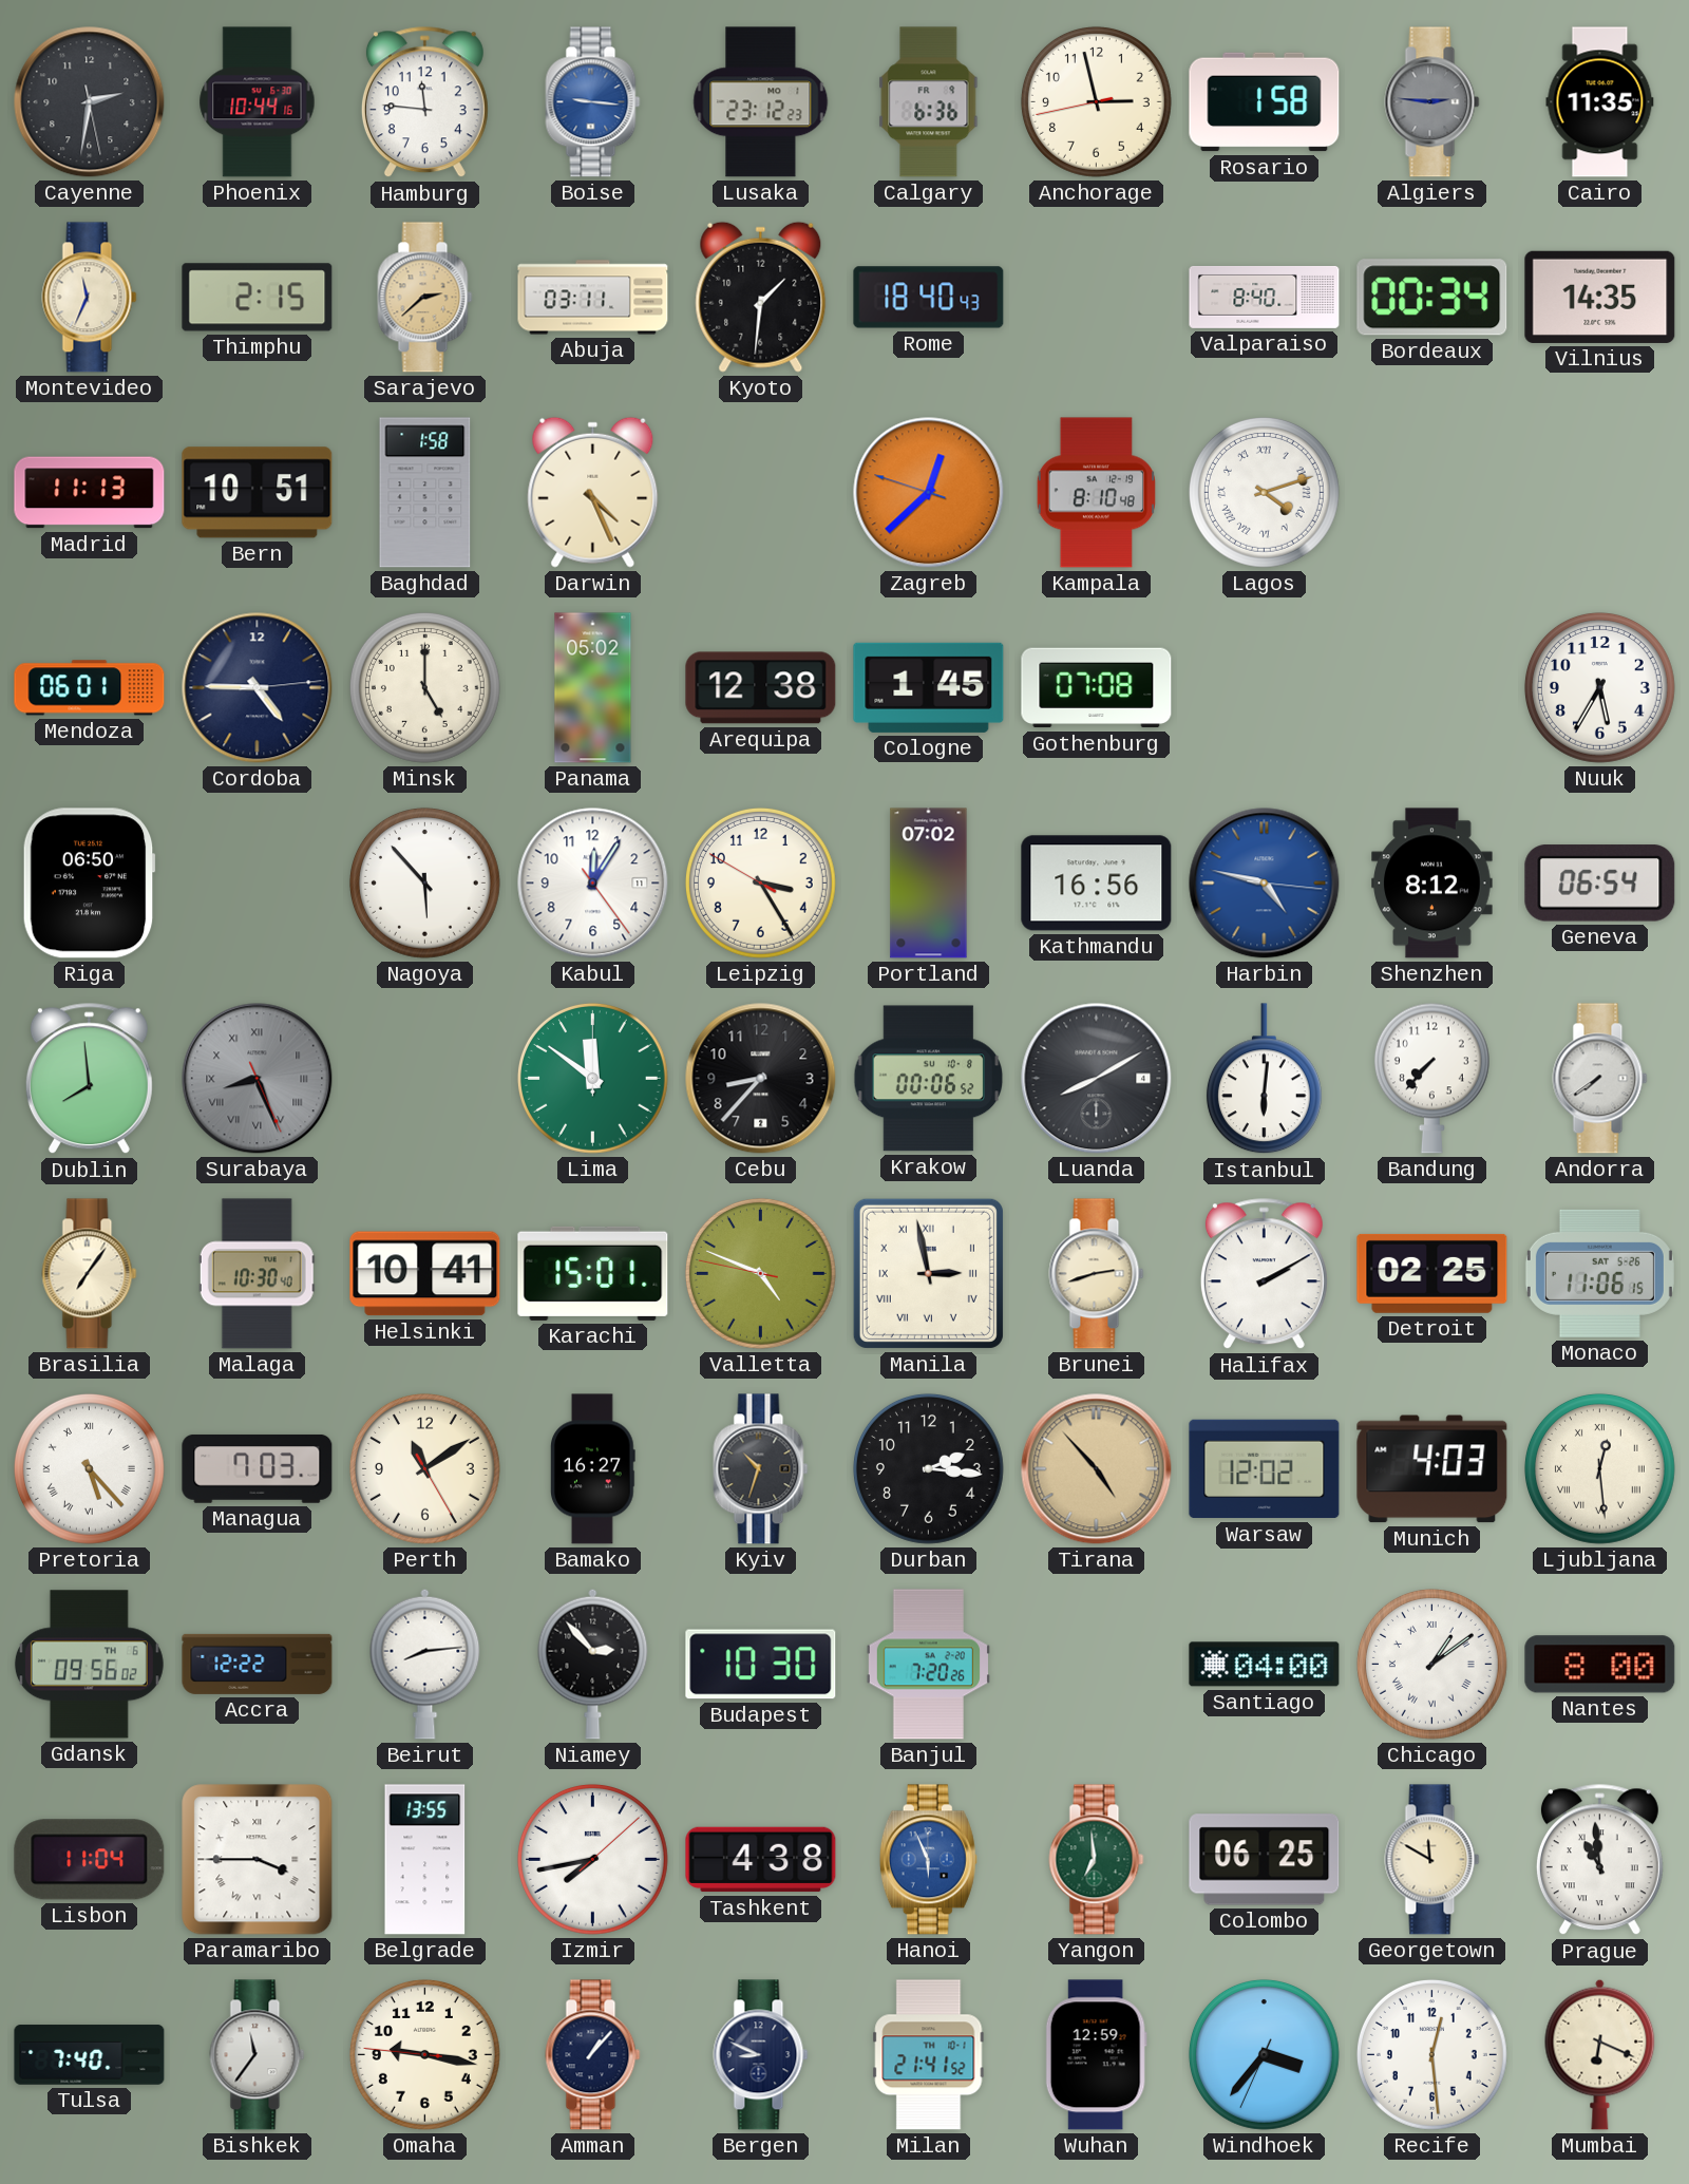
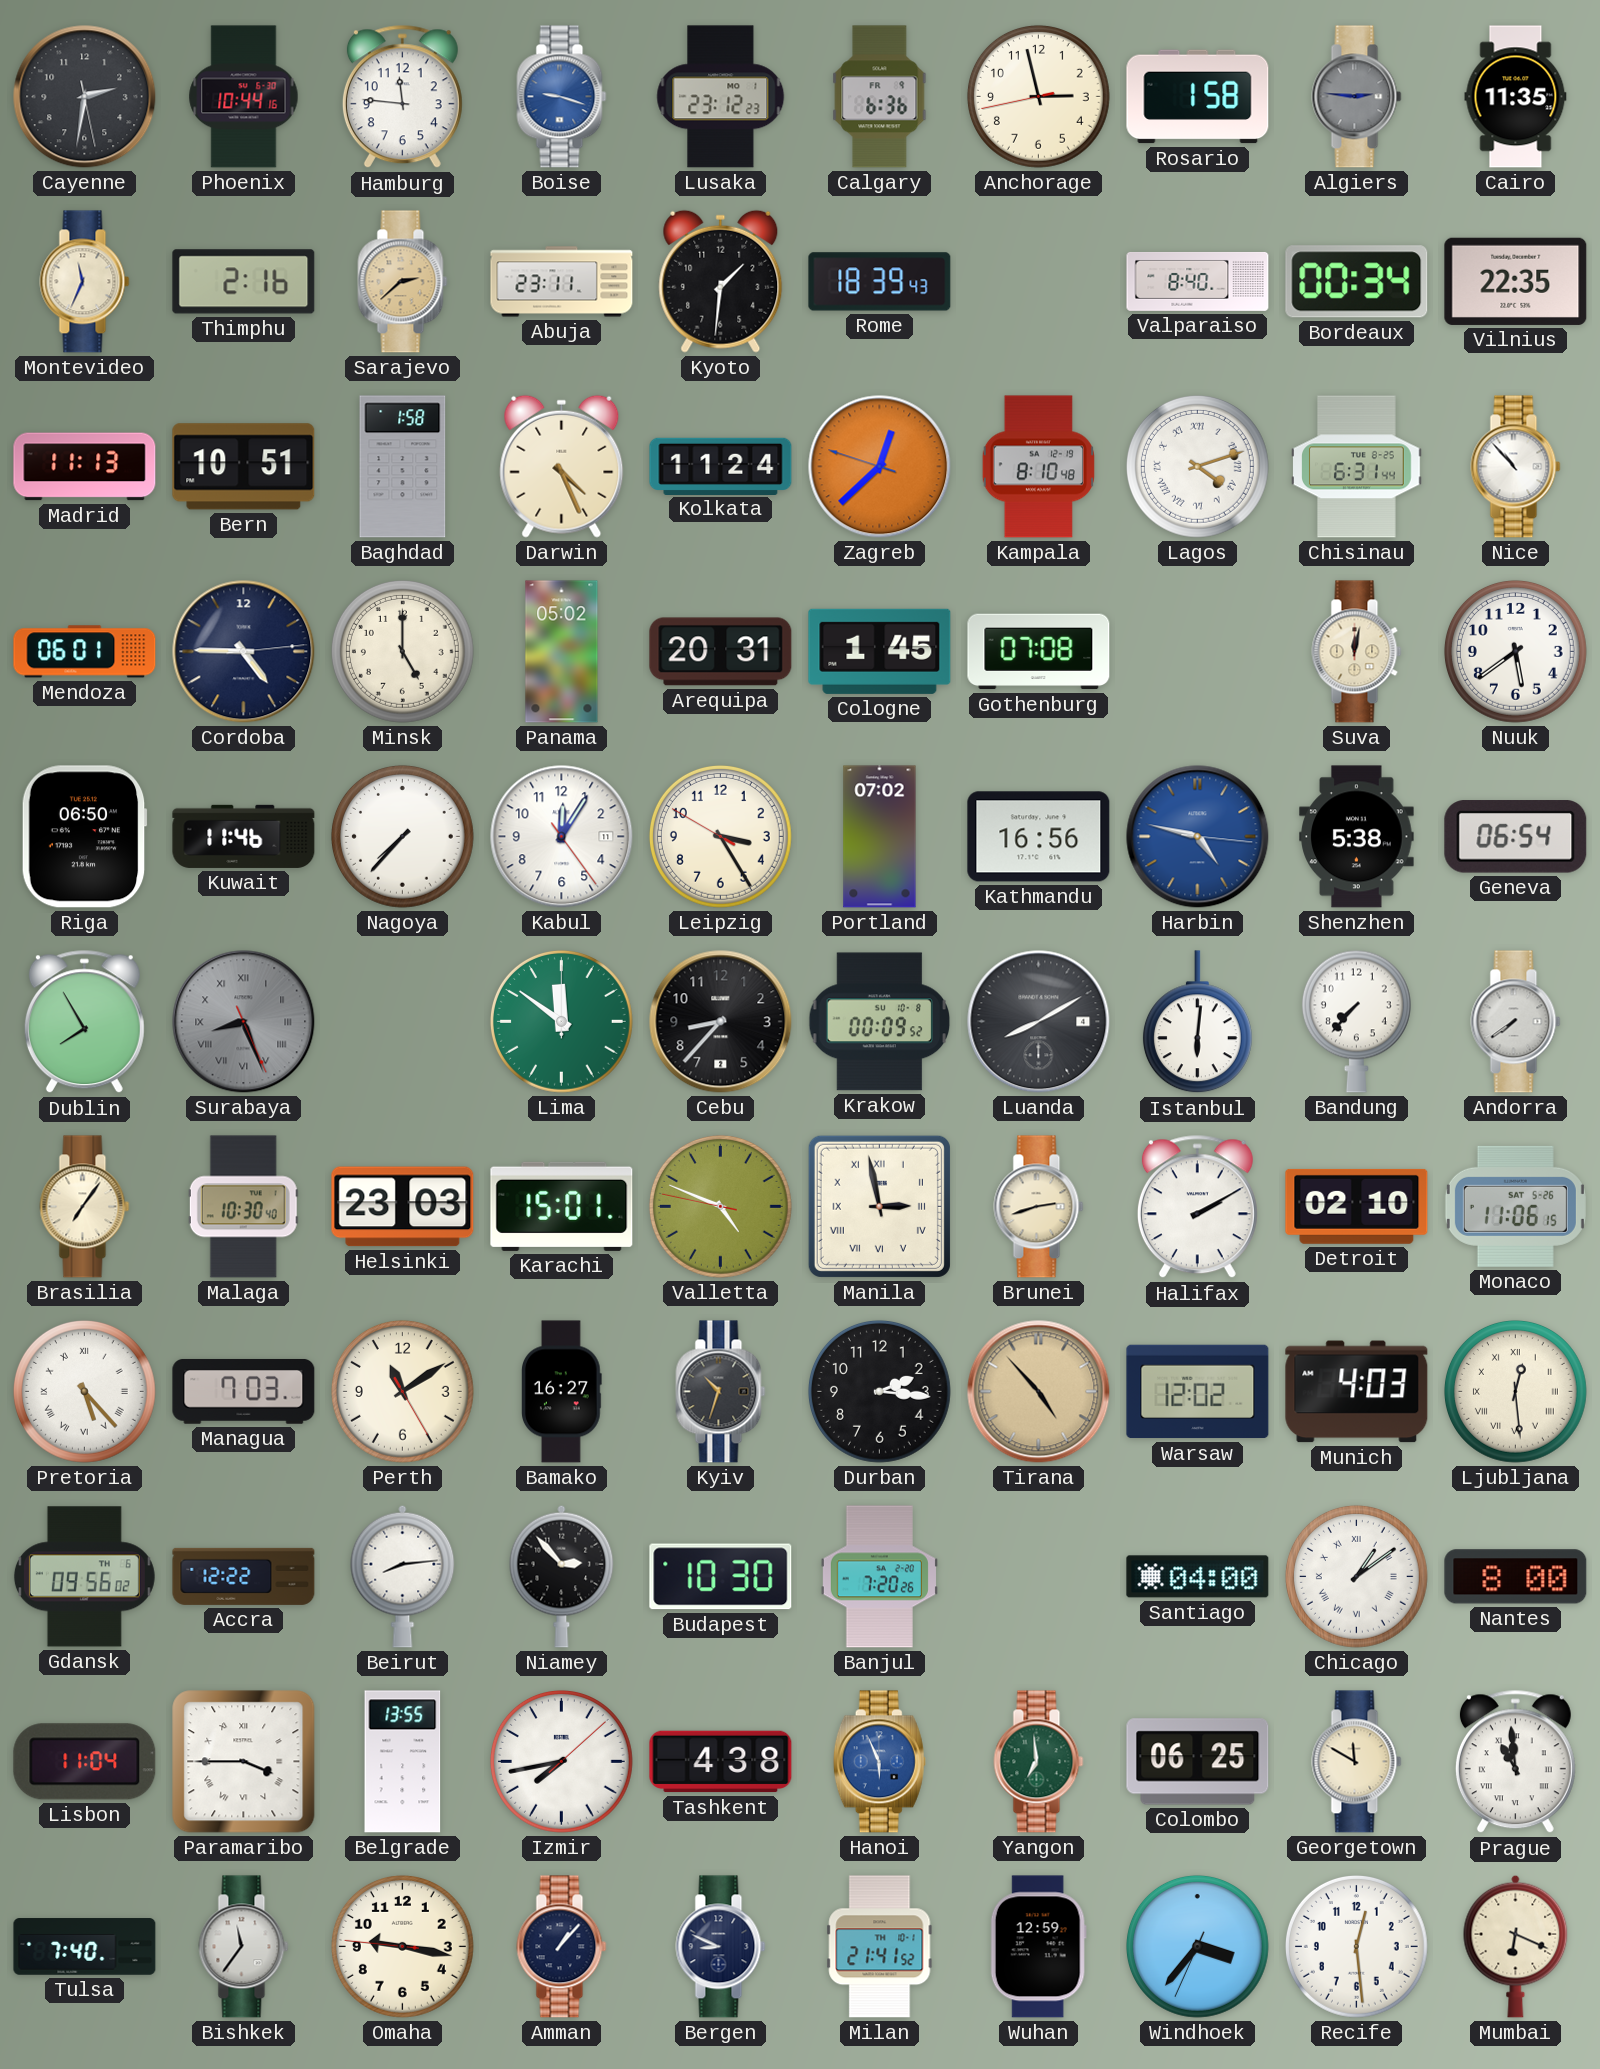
Boise: 9:16 -> 9:18
Thimphu: 2:15 -> 2:16
Abuja: 03:11 -> 23:11
Rome: 18:40 -> 18:39
Vilnius: 14:35 -> 22:35
Kolkata: none -> 11:24
Chisinau: none -> 6:31
Nice: none -> 10:53
Arequipa: 12:38 -> 20:31
Suva: none -> 12:02
Nuuk: 5:35 -> 5:39
Kuwait: none -> 11:46
Nagoya: 5:53 -> 7:37
Shenzhen: 8:12 -> 5:38
Dublin: 7:59 -> 7:55
Krakow: 00:06 -> 00:09
Helsinki: 10:41 -> 23:03
Detroit: 02:25 -> 02:10
